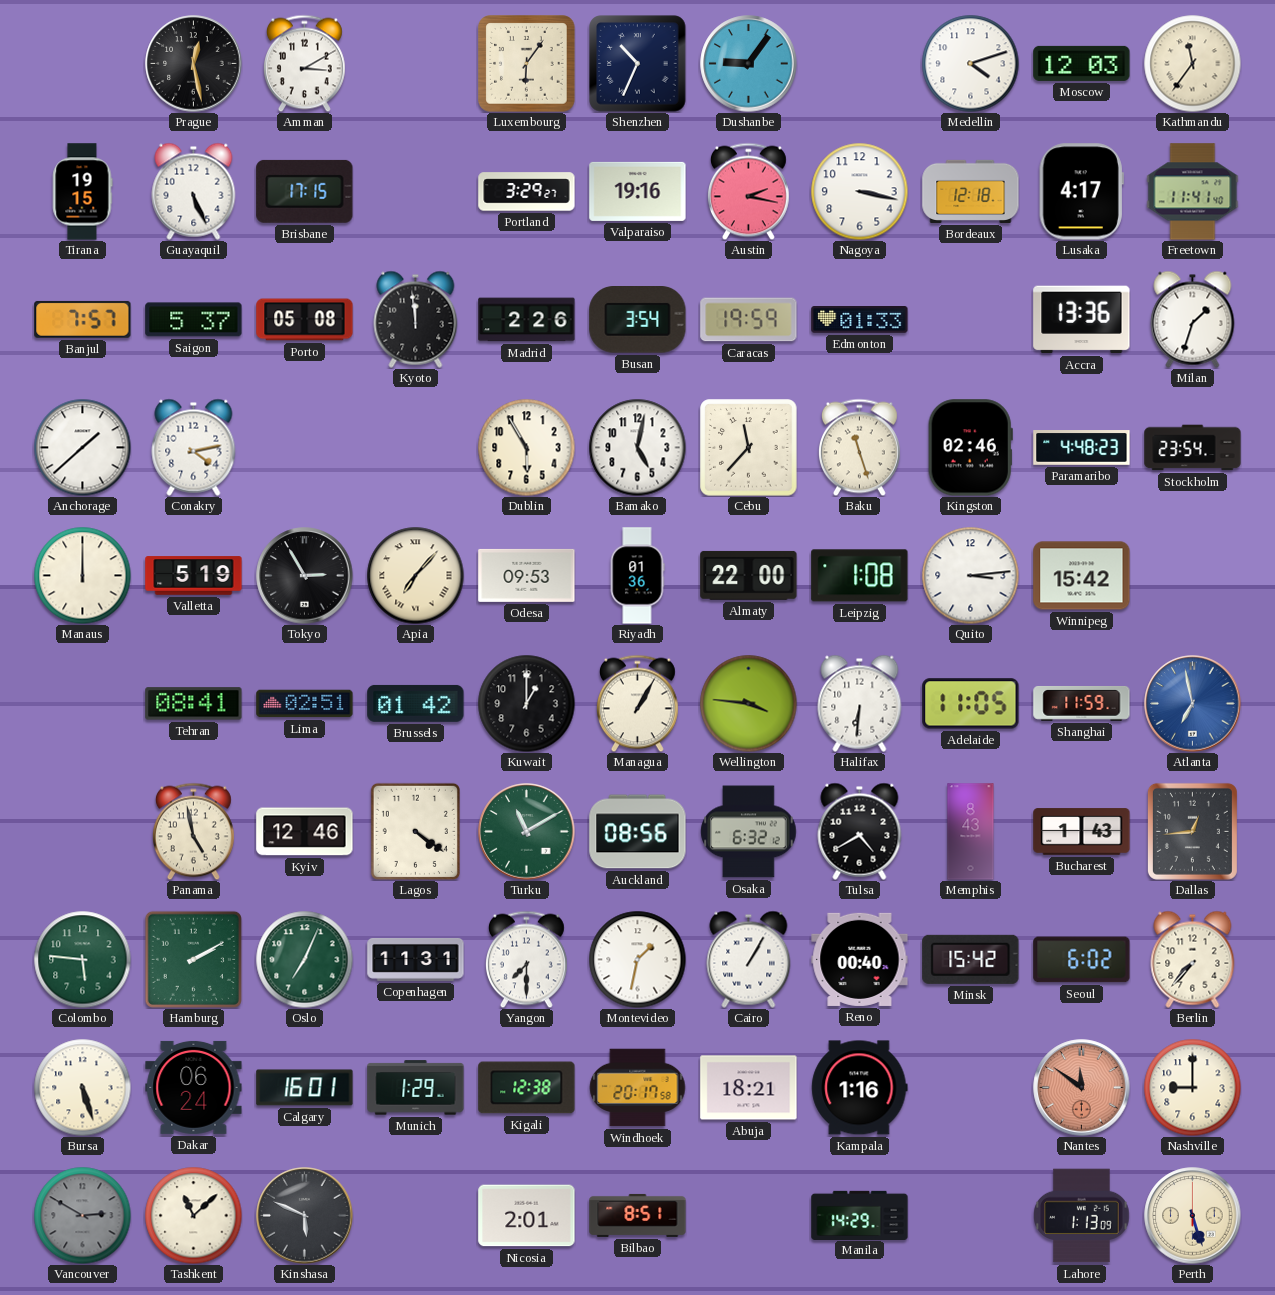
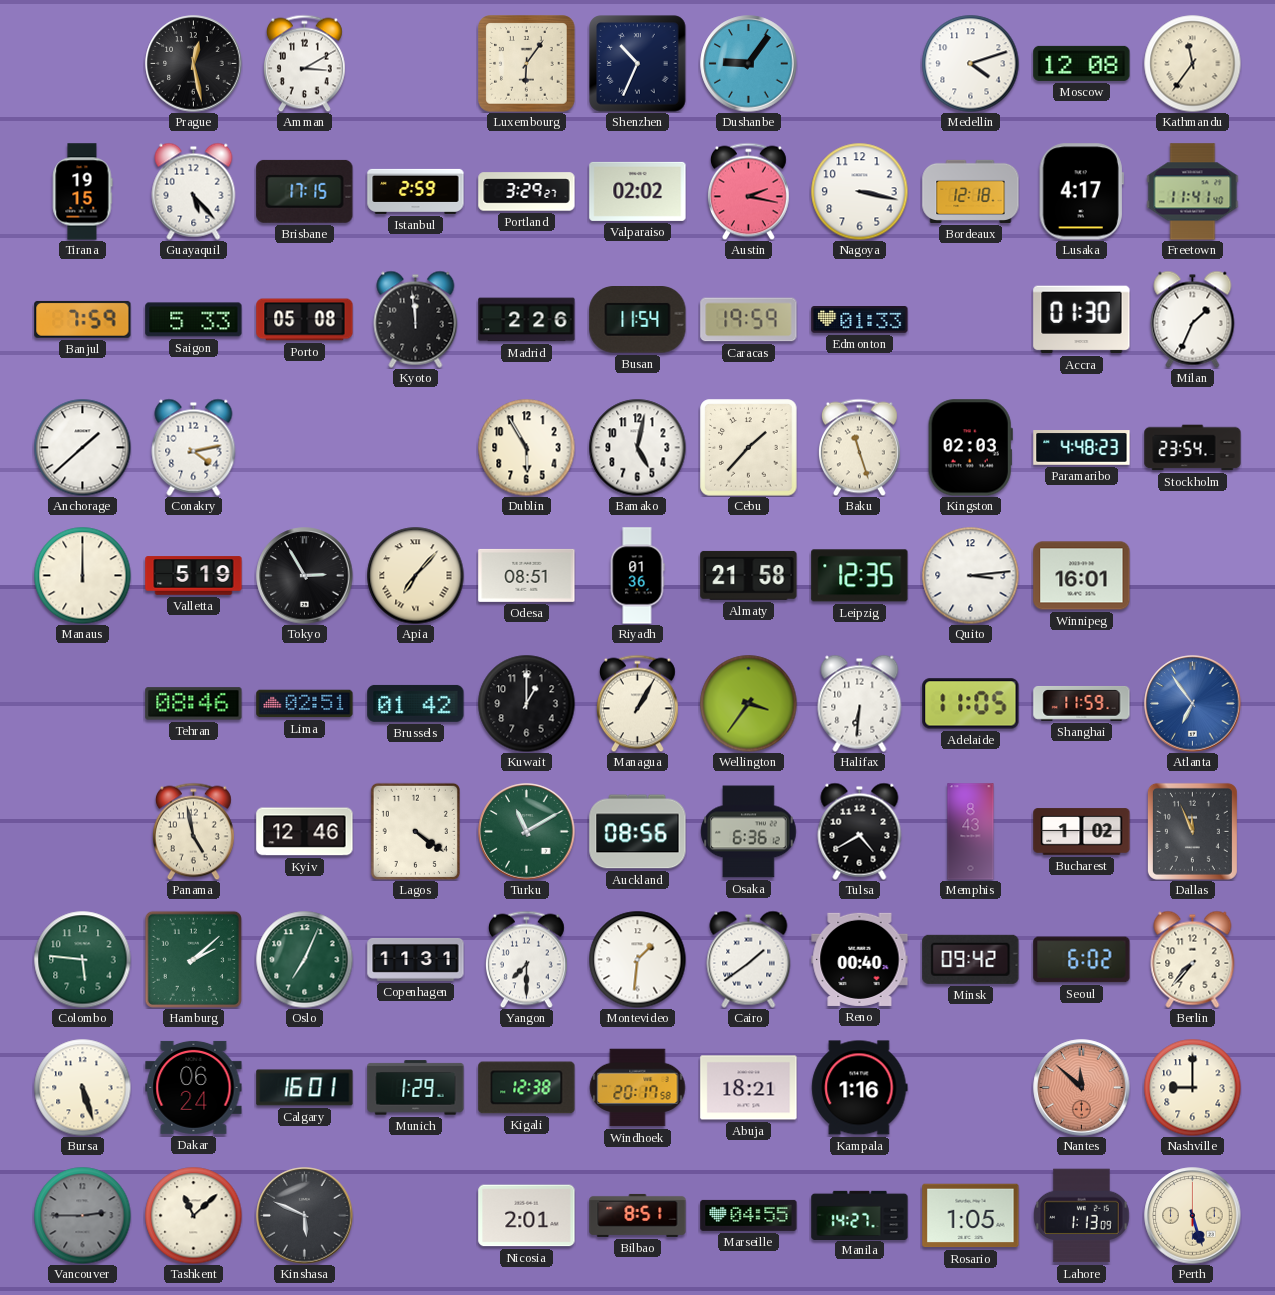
Moscow: 12:03 -> 12:08
Guayaquil: 5:26 -> 5:23
Istanbul: none -> 2:59
Valparaiso: 19:16 -> 02:02
Banjul: 7:57 -> 7:59
Saigon: 5:37 -> 5:33
Busan: 3:54 -> 11:54
Accra: 13:36 -> 01:30
Milan: 1:33 -> 1:34
Cebu: 11:37 -> 1:37
Kingston: 02:46 -> 02:03
Odesa: 09:53 -> 08:51
Almaty: 22:00 -> 21:58
Leipzig: 1:08 -> 12:35
Winnipeg: 15:42 -> 16:01
Tehran: 08:41 -> 08:46
Wellington: 3:46 -> 3:36
Atlanta: 6:58 -> 6:54
Osaka: 6:32 -> 6:36
Bucharest: 1:43 -> 1:02
Dallas: 12:44 -> 11:56
Hamburg: 2:10 -> 2:08
Montevideo: 1:32 -> 1:31
Cairo: 1:05 -> 1:39
Minsk: 15:42 -> 09:42
Nantes: 11:51 -> 11:52
Vancouver: 2:50 -> 2:45
Marseille: none -> 04:55
Manila: 14:29 -> 14:27
Rosario: none -> 1:05
